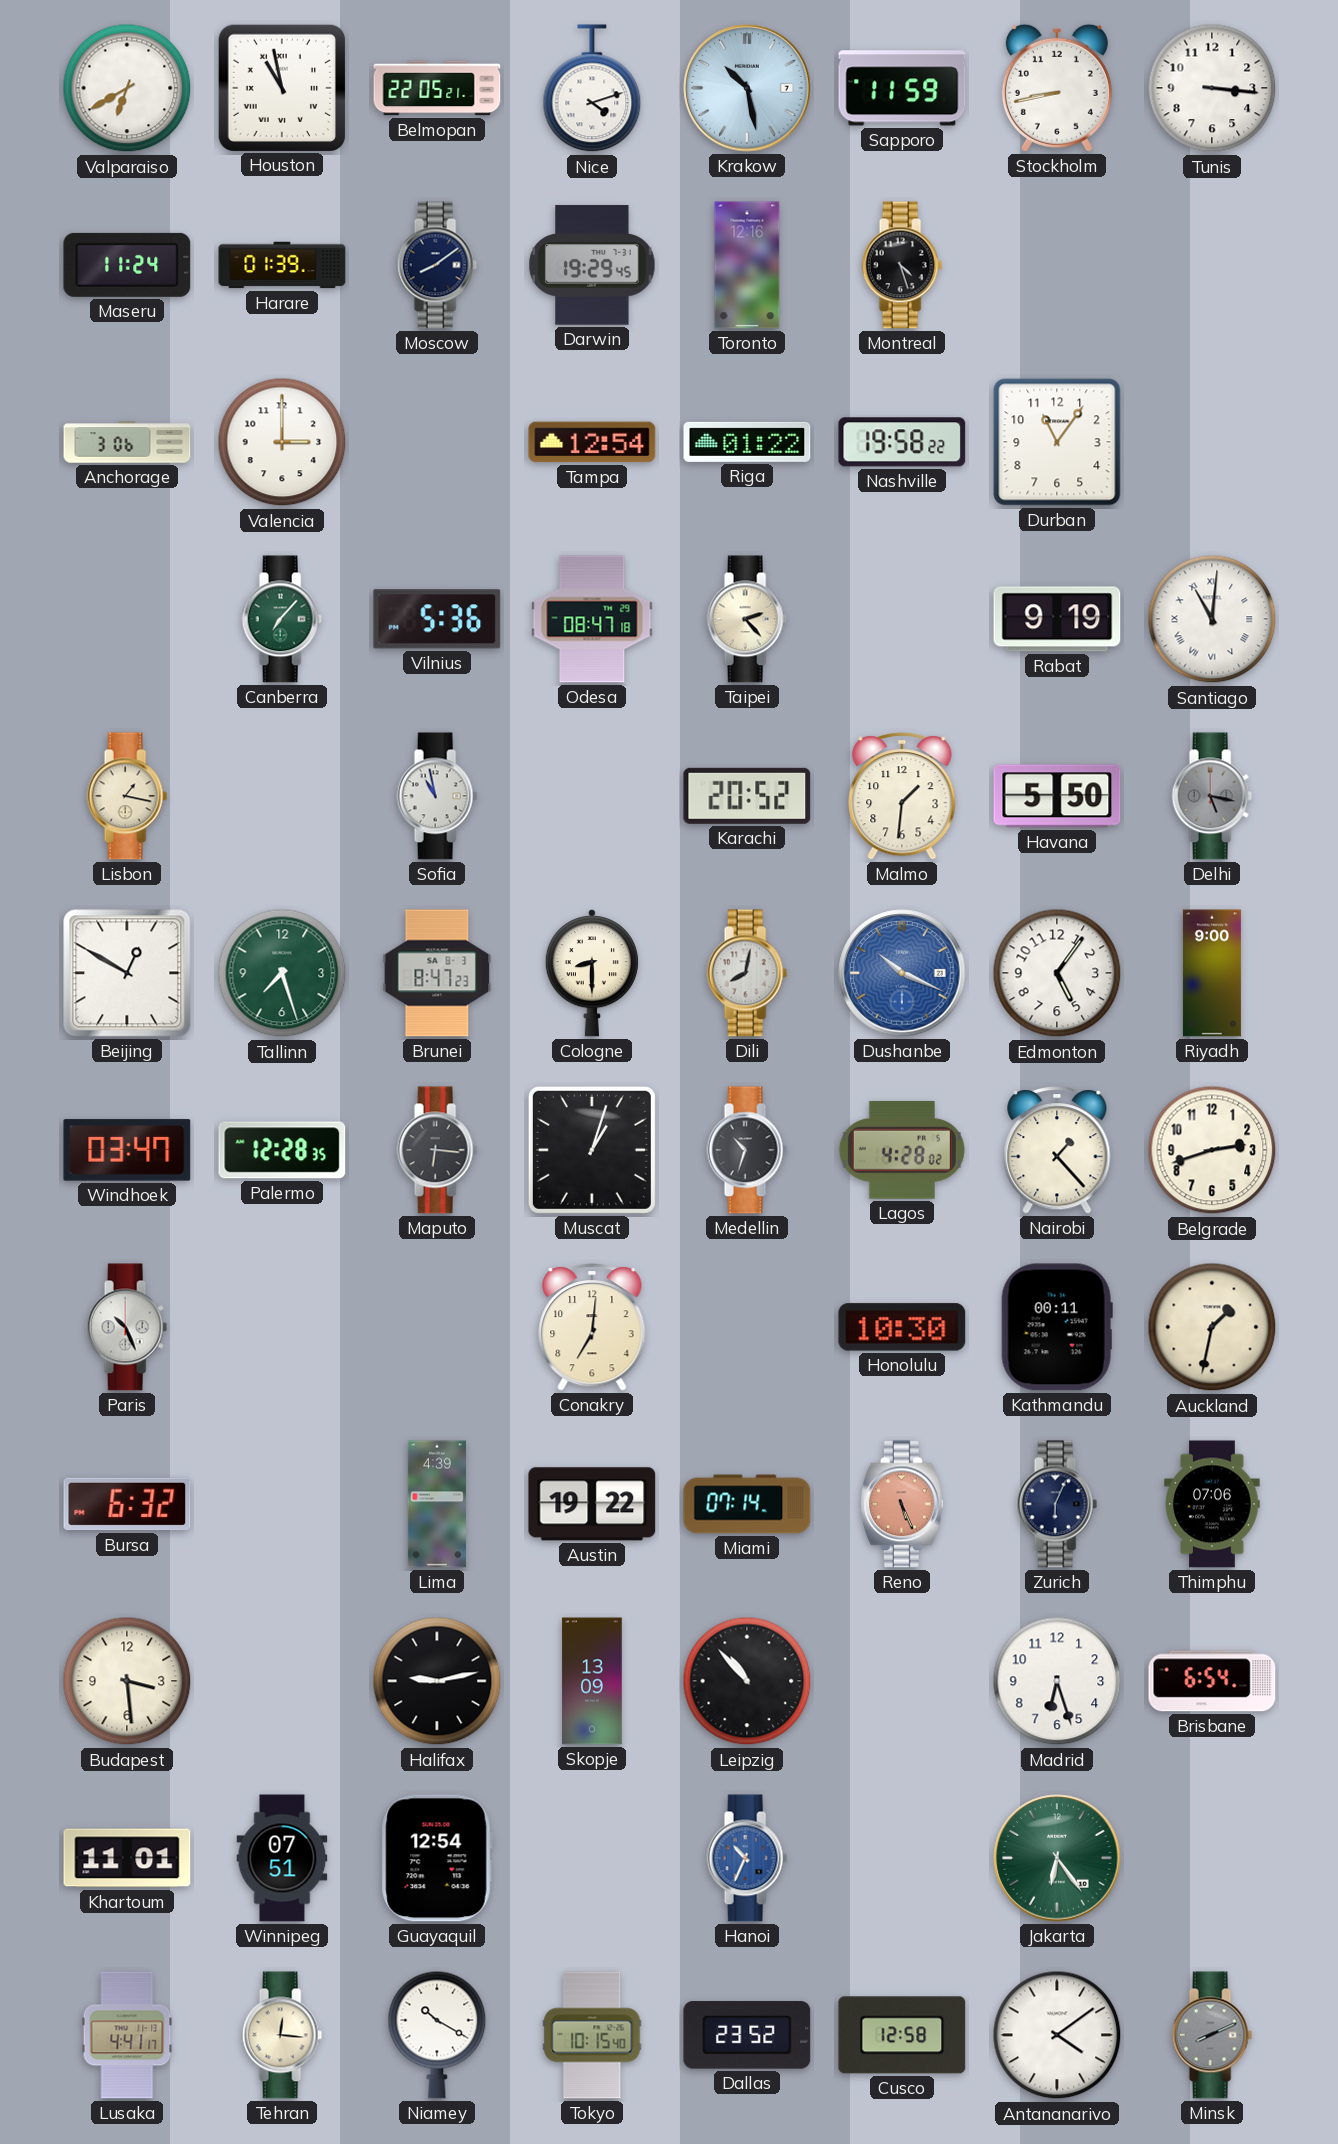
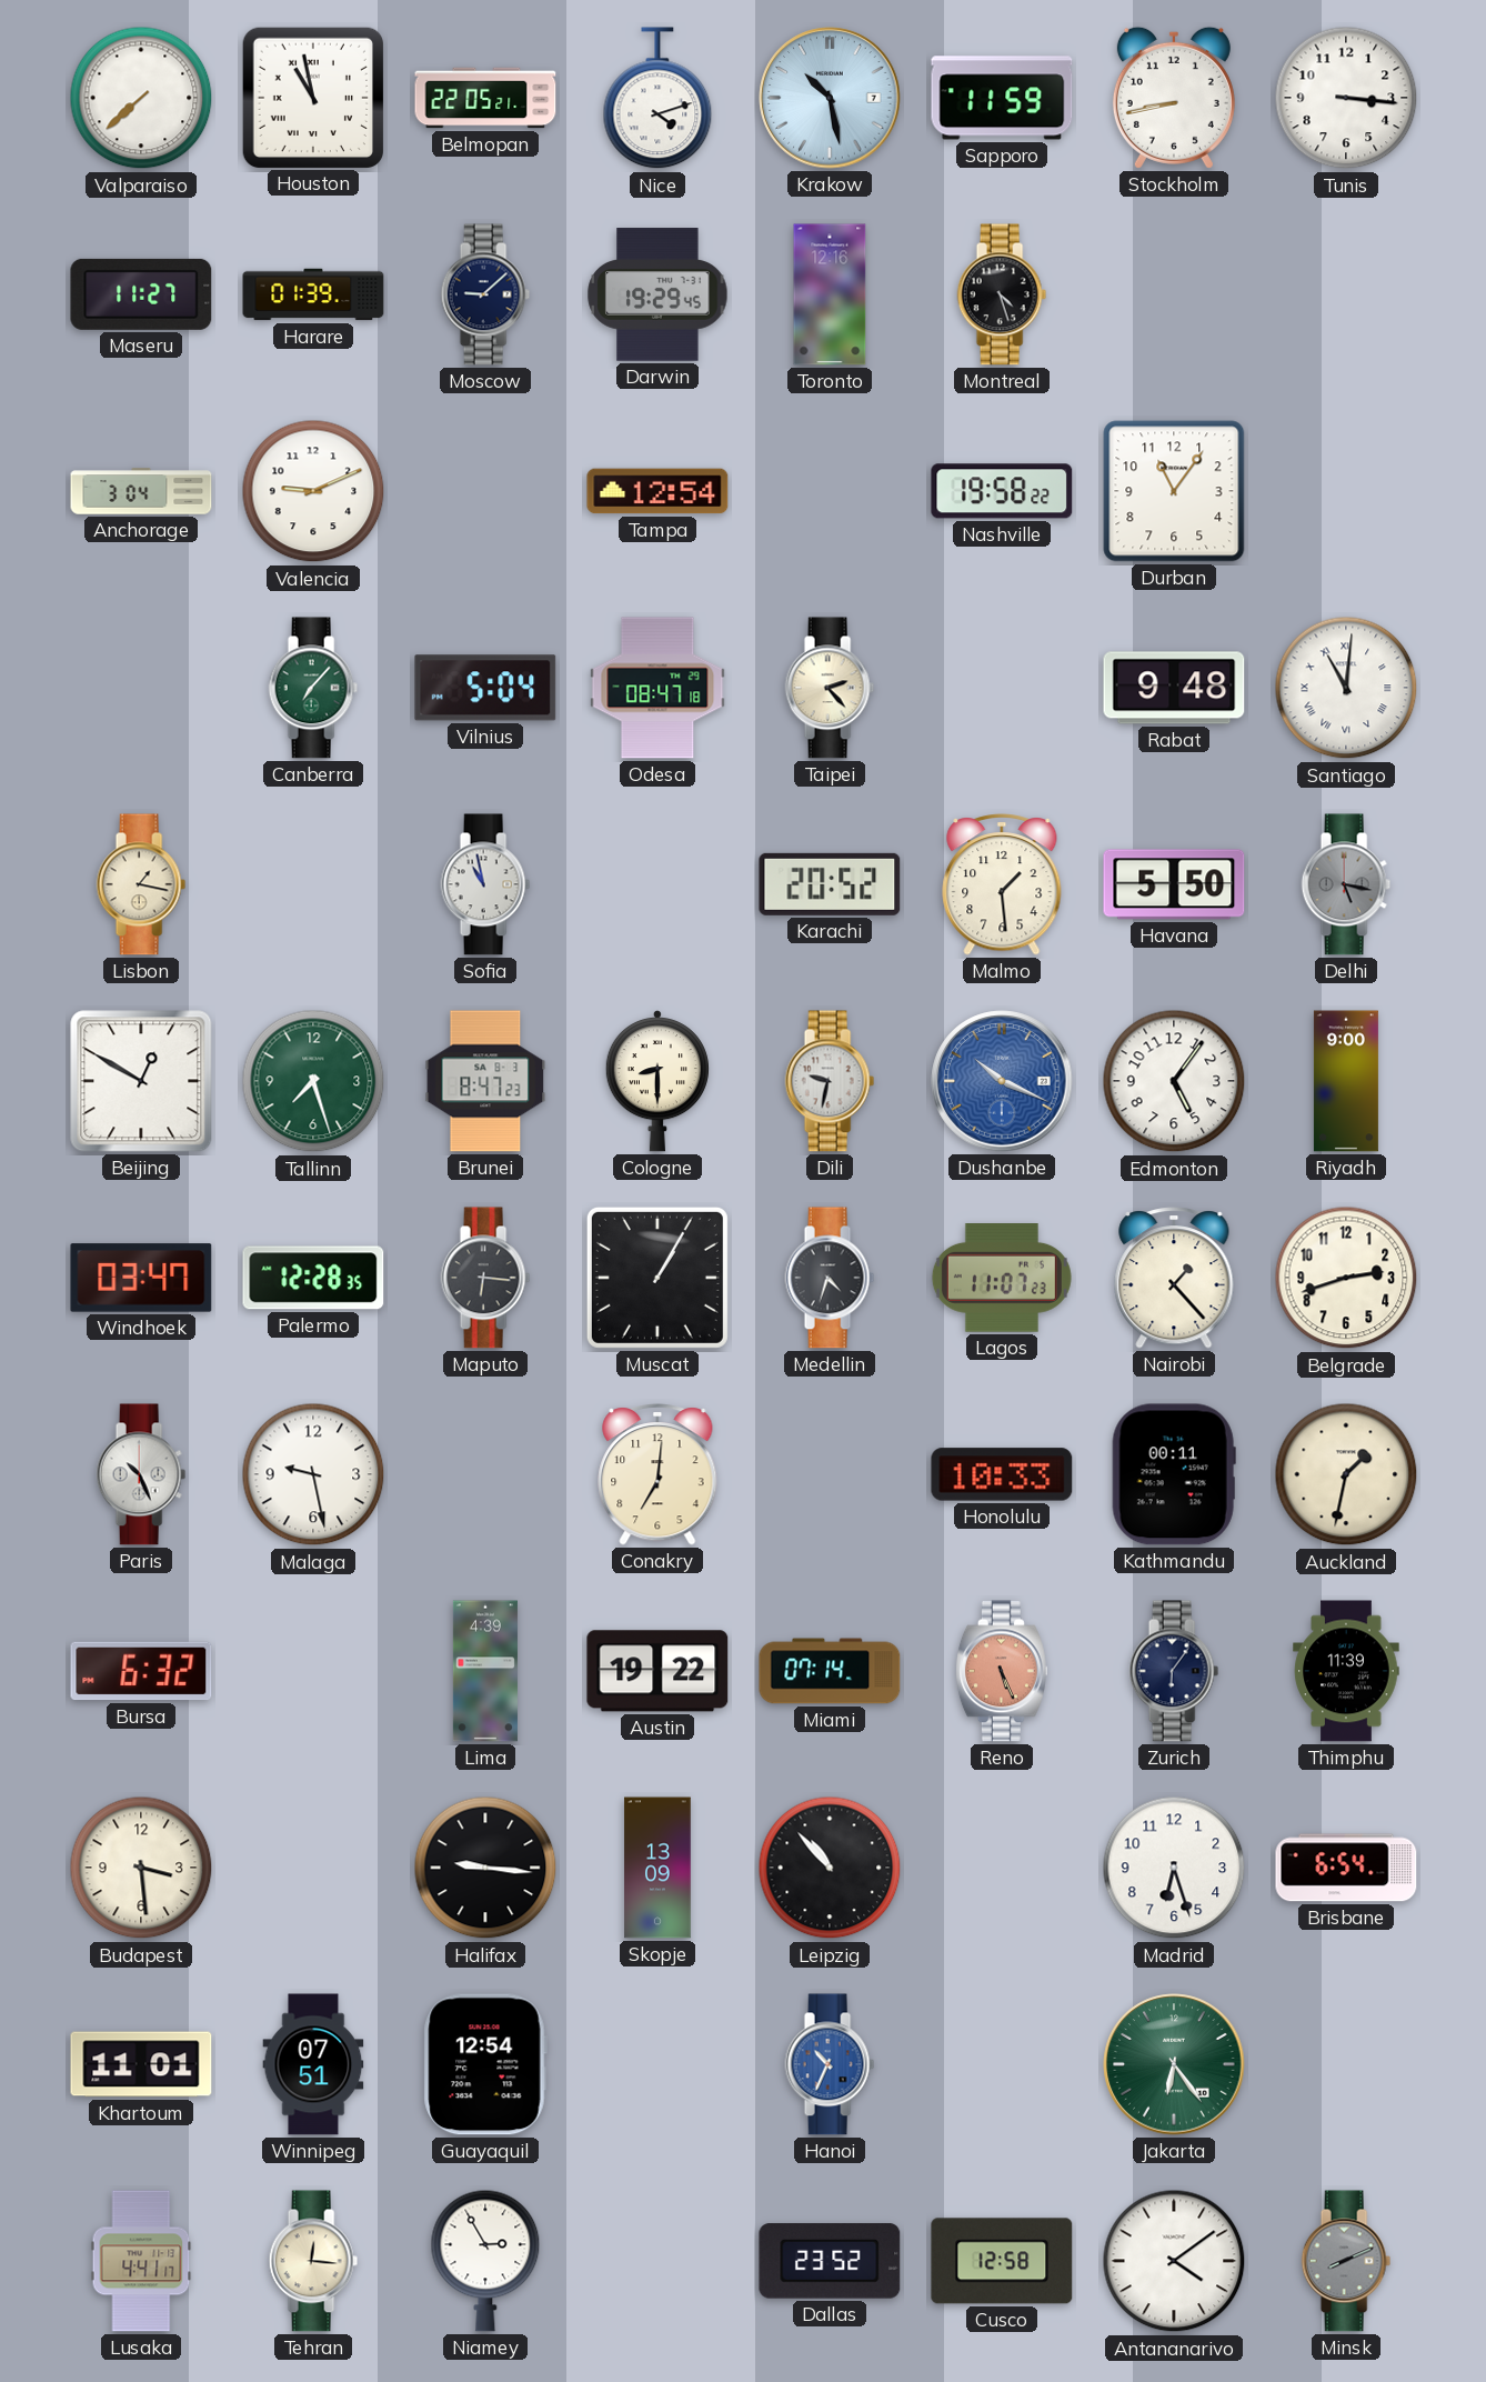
Valparaiso: 6:40 -> 7:38
Maseru: 11:24 -> 11:27
Moscow: 8:09 -> 9:08
Anchorage: 3:06 -> 3:04
Valencia: 3:00 -> 9:11
Riga: 01:22 -> none
Vilnius: 5:36 -> 5:04
Rabat: 9:19 -> 9:48
Malmo: 1:31 -> 1:29
Dili: 8:02 -> 9:32
Muscat: 1:03 -> 1:05
Medellin: 10:33 -> 4:33
Lagos: 4:28 -> 11:07
Malaga: none -> 9:28
Honolulu: 10:30 -> 10:33
Zurich: 6:04 -> 6:06
Thimphu: 07:06 -> 11:39
Halifax: 9:13 -> 9:16
Niamey: 10:20 -> 2:55
Tokyo: 10:15 -> none
